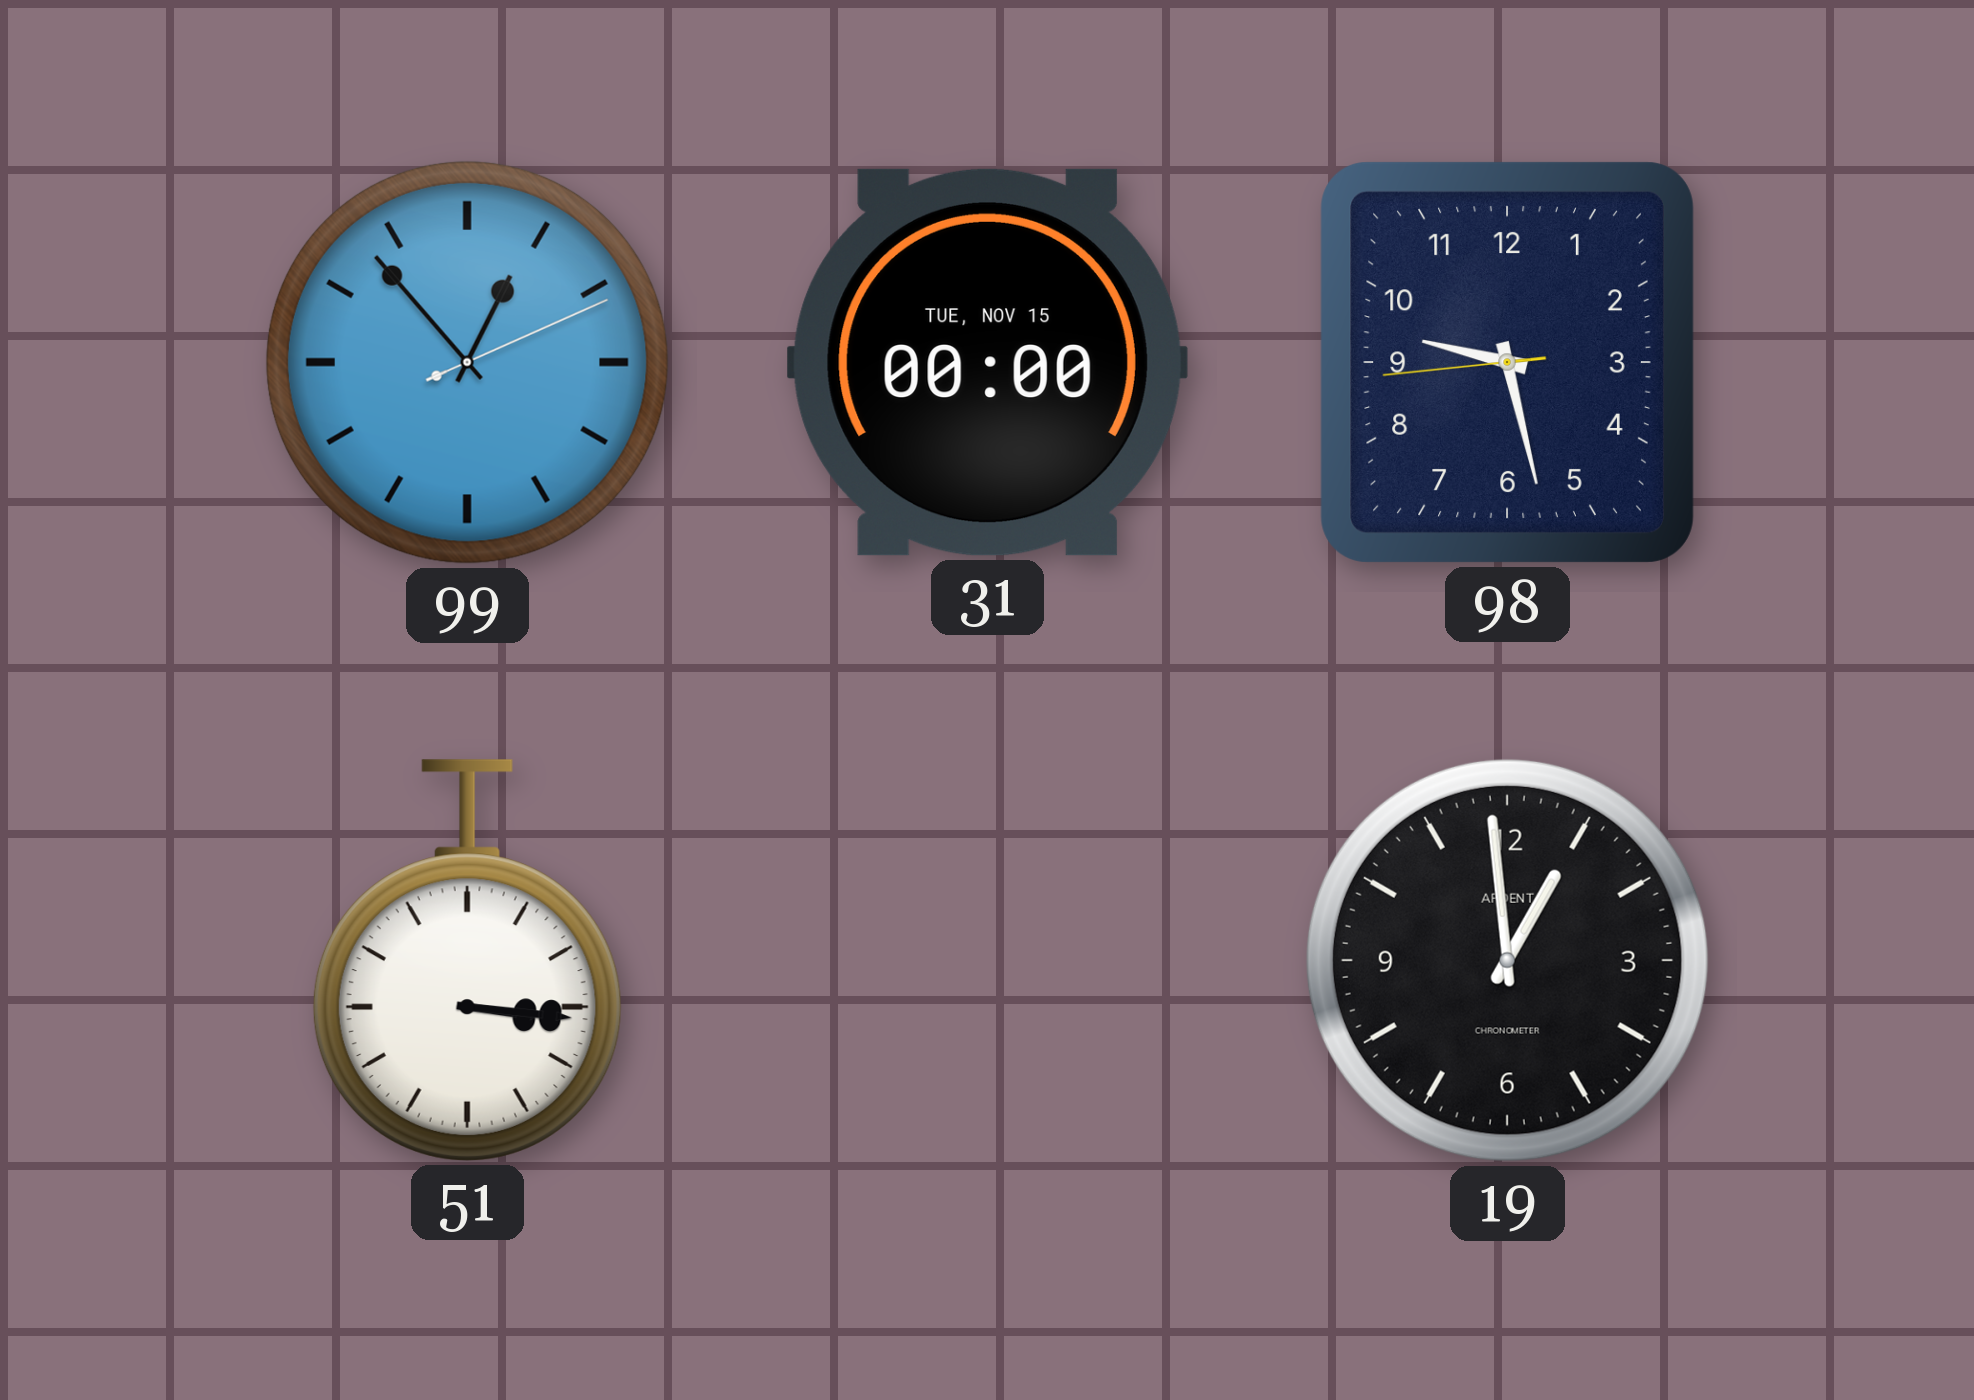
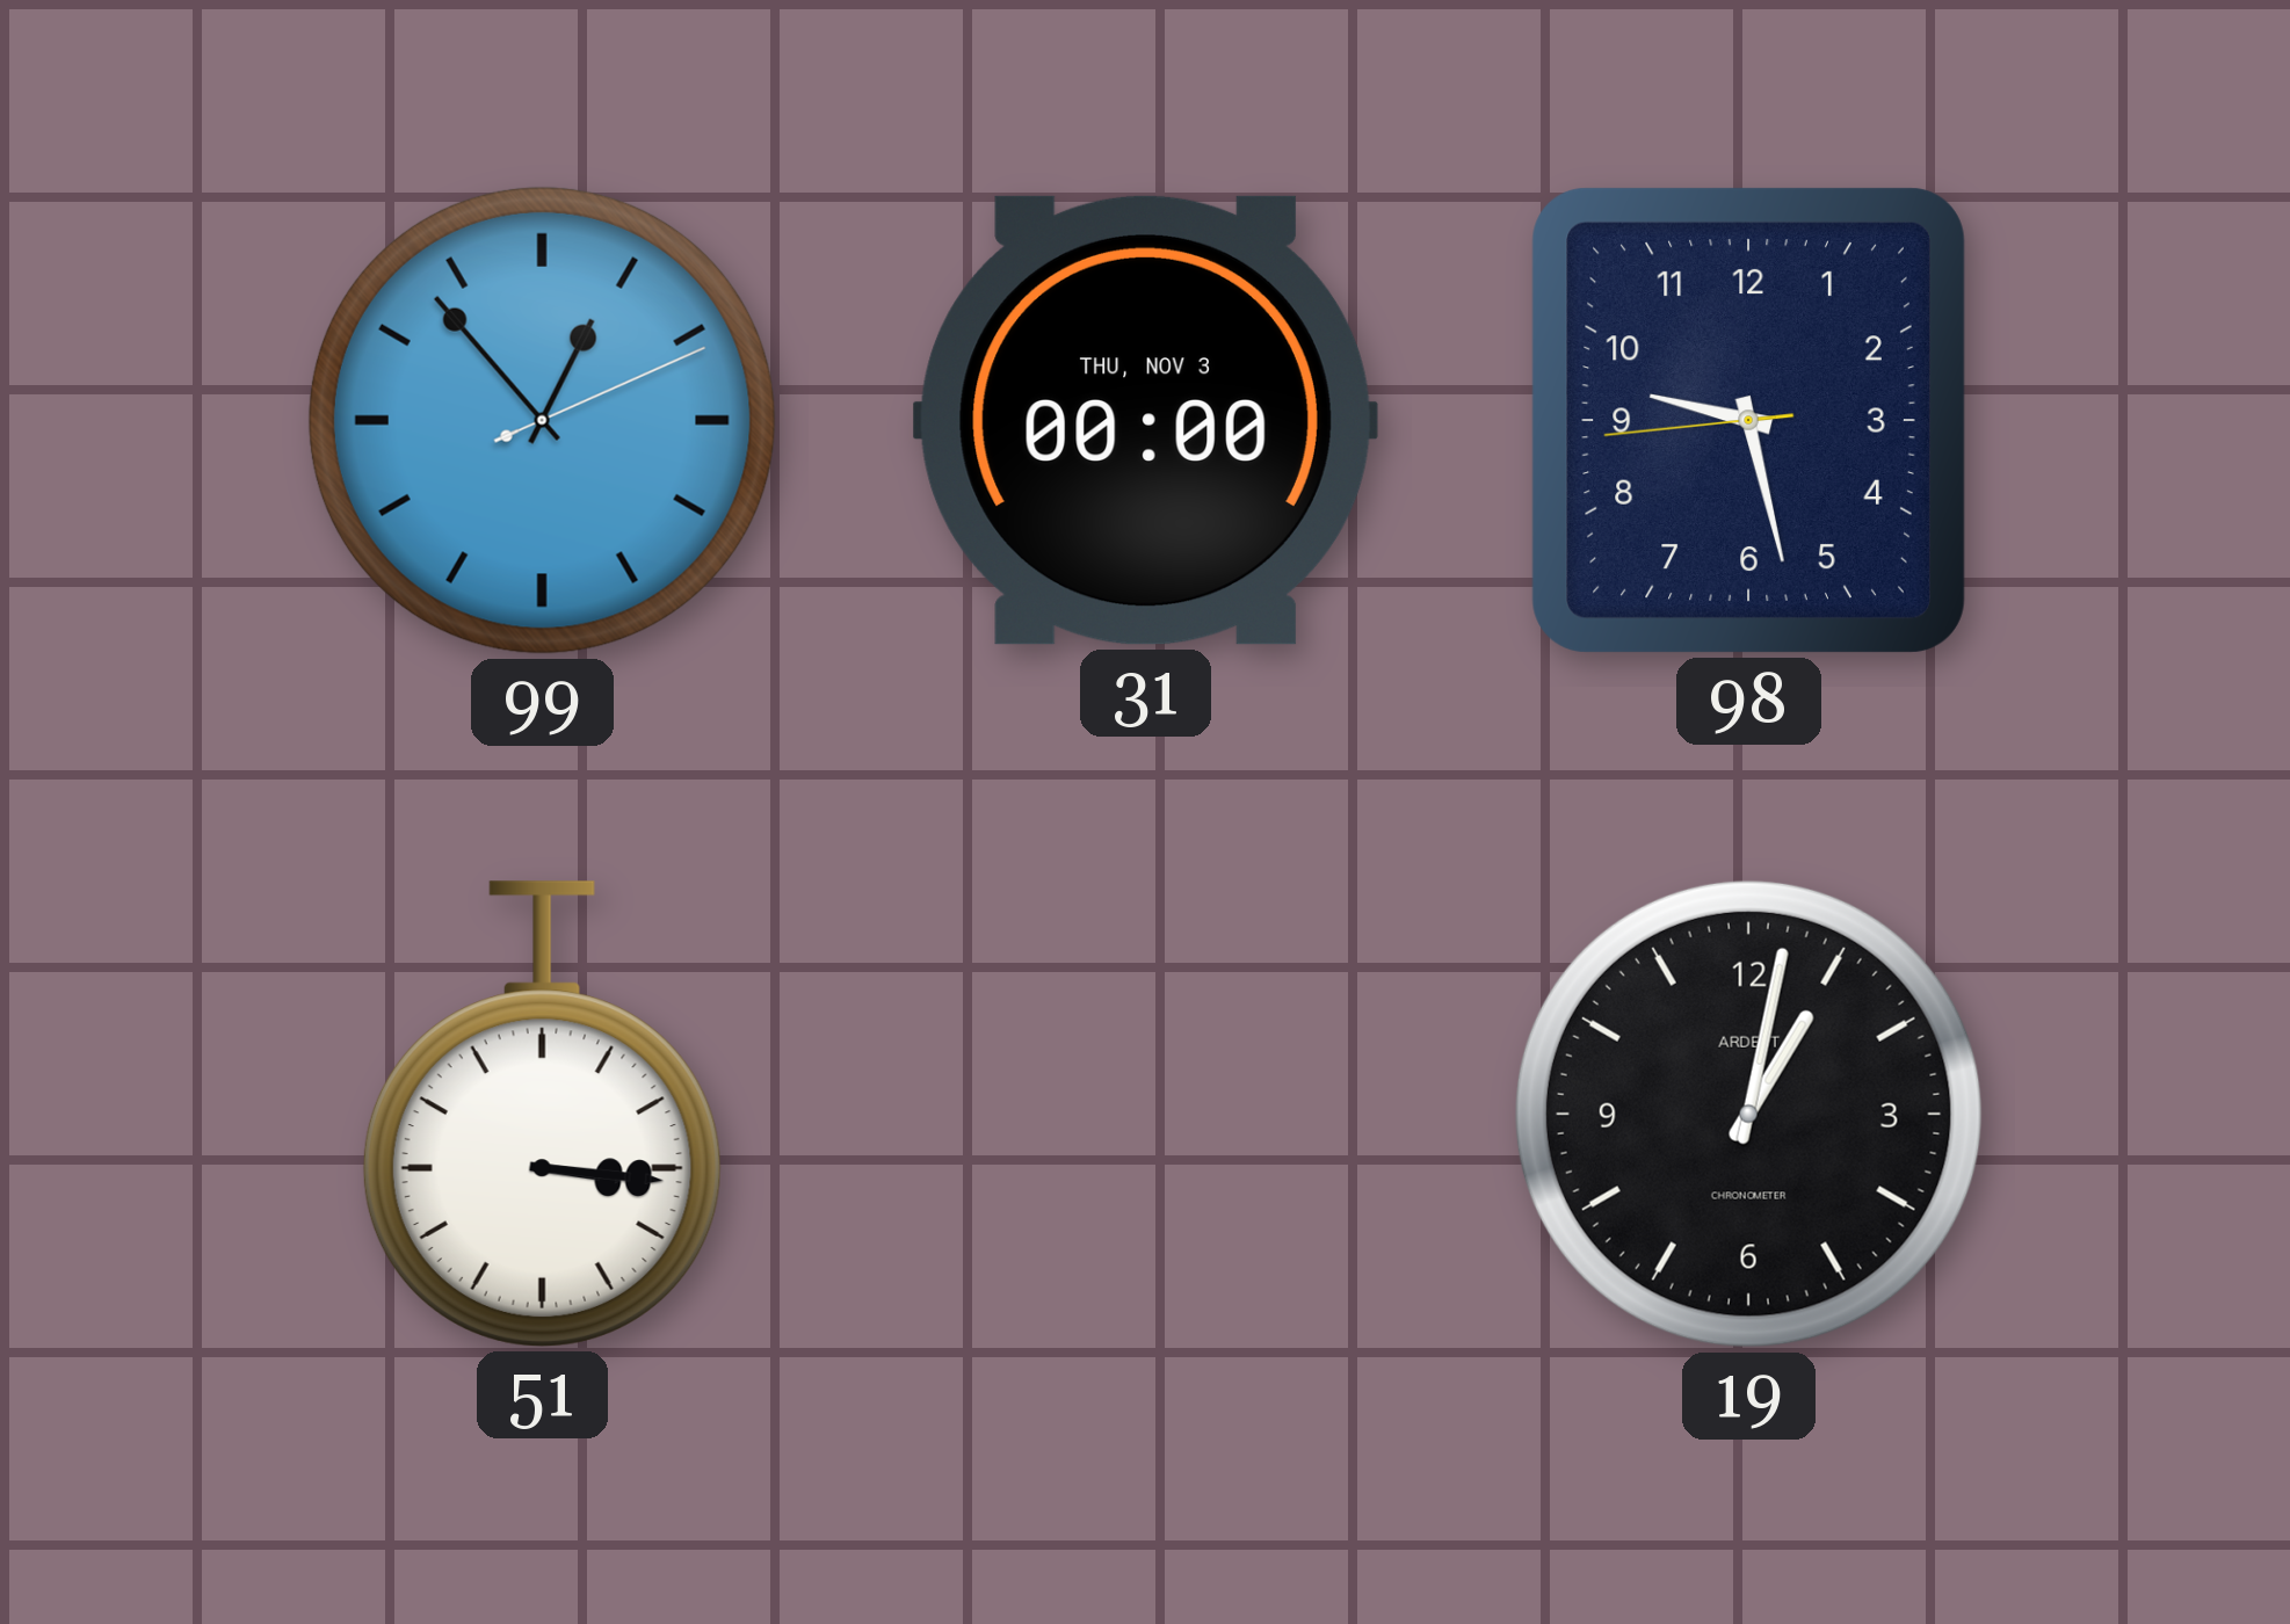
31 date: TUE, NOV 15 -> THU, NOV 3
19: 12:59 -> 1:02
